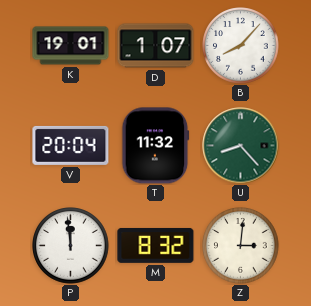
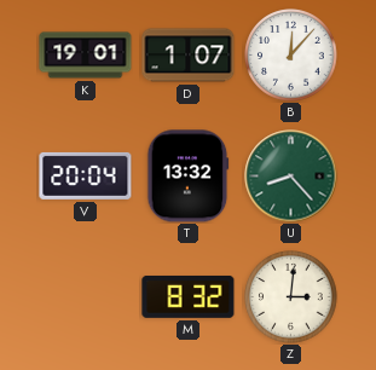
B: 8:07 -> 12:07
T: 11:32 -> 13:32
P: 11:59 -> none
